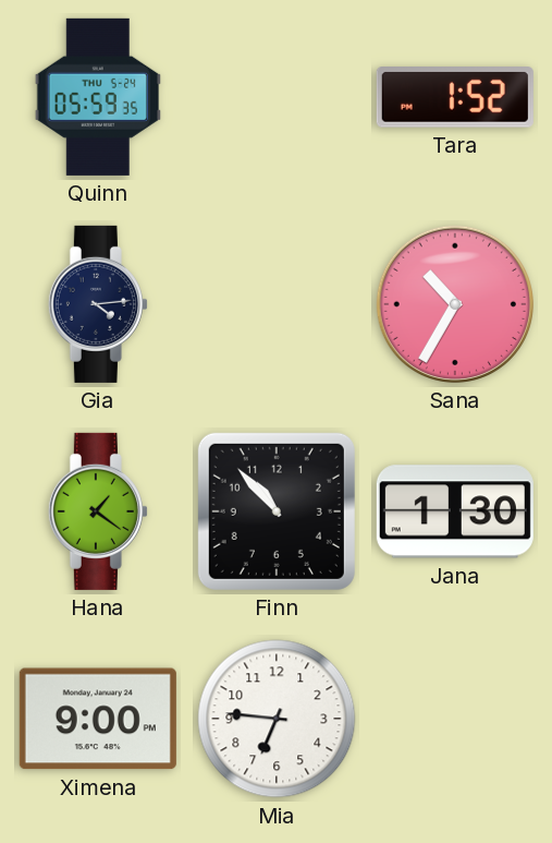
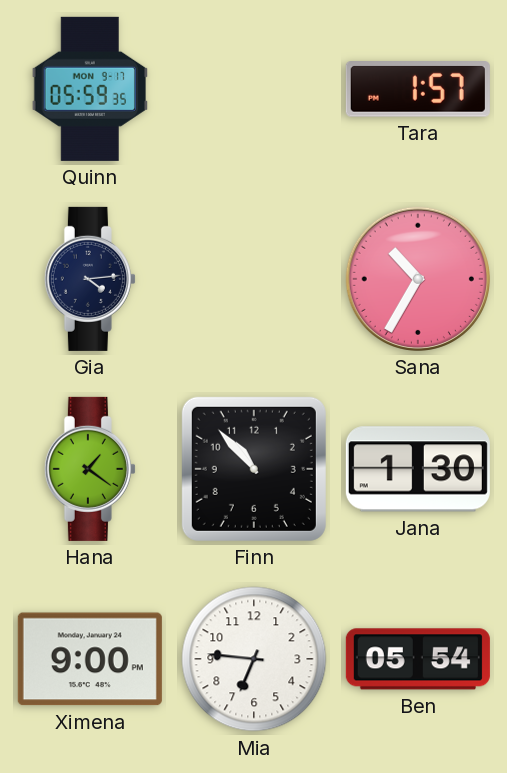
Quinn date: THU 5-24 -> MON 9-17
Tara: 1:52 -> 1:57
Ben: none -> 05:54
